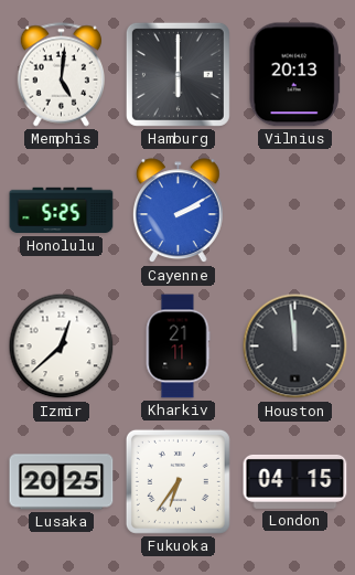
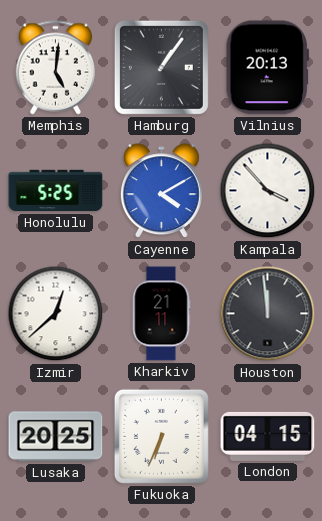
Hamburg: 6:00 -> 1:06
Cayenne: 2:10 -> 4:10
Kampala: none -> 3:53
Fukuoka: 6:36 -> 6:34
